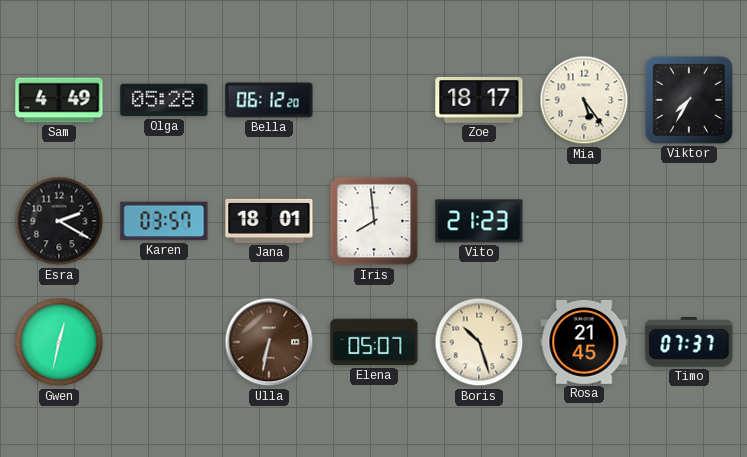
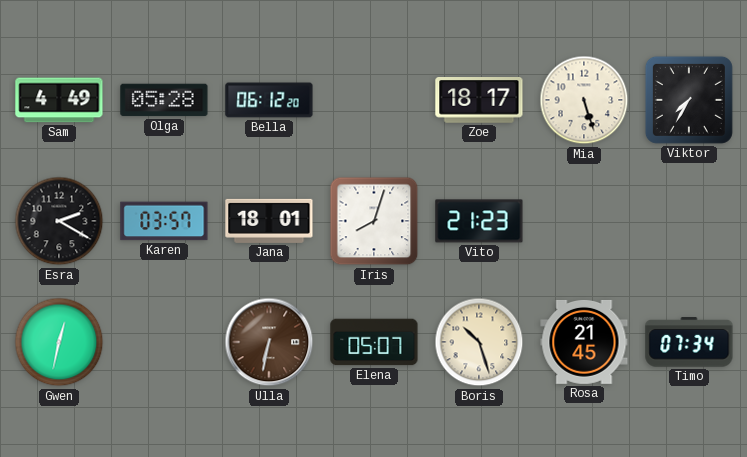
Mia: 5:24 -> 5:27
Iris: 7:59 -> 8:03
Timo: 07:37 -> 07:34
